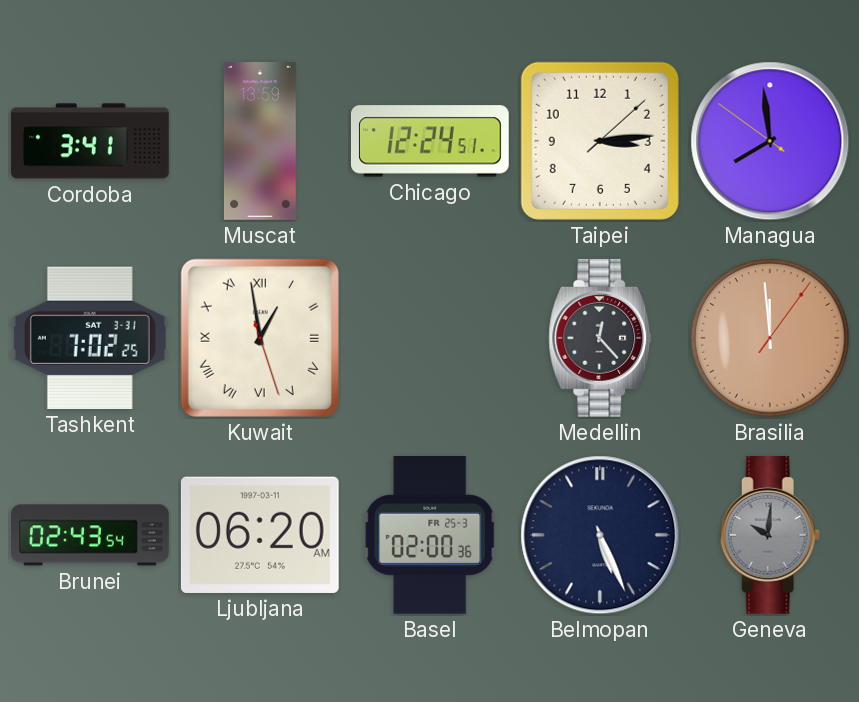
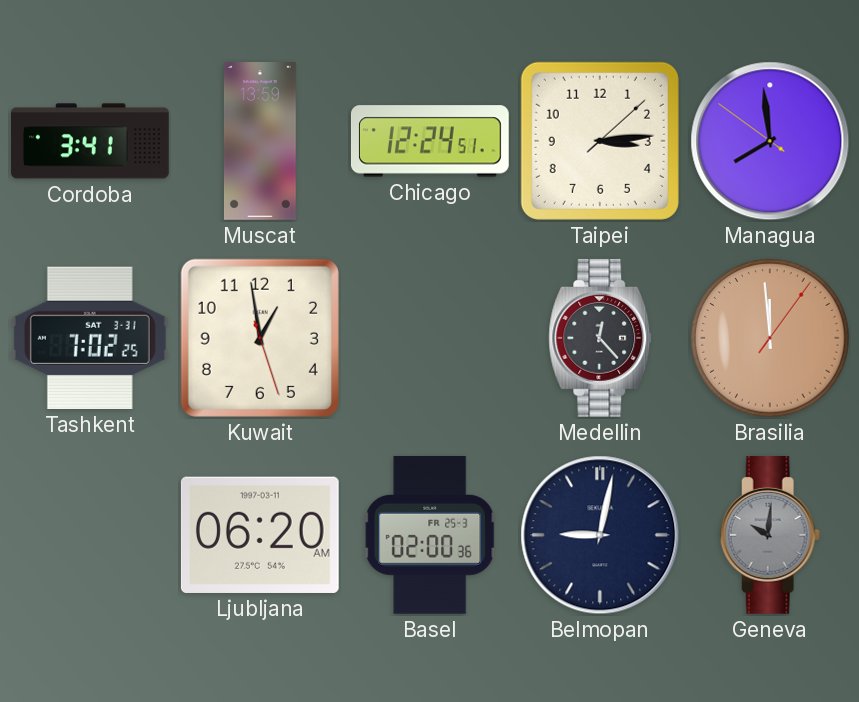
Kuwait numerals: Roman -> Arabic
Brunei: 02:43 -> none
Belmopan: 5:26 -> 9:02
